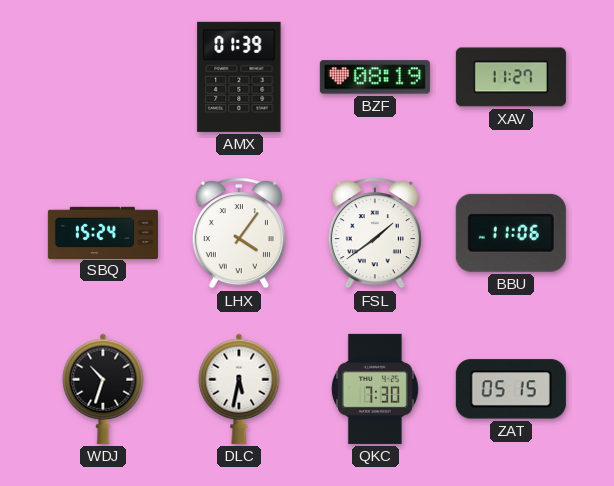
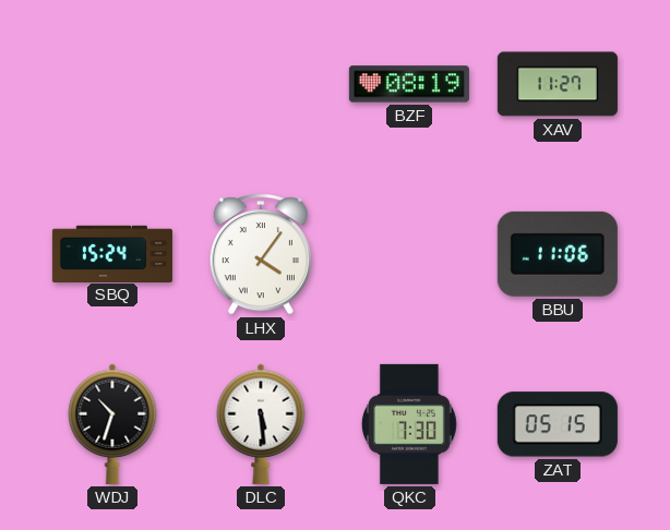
AMX: 01:39 -> none
FSL: 1:39 -> none
DLC: 5:32 -> 5:29
